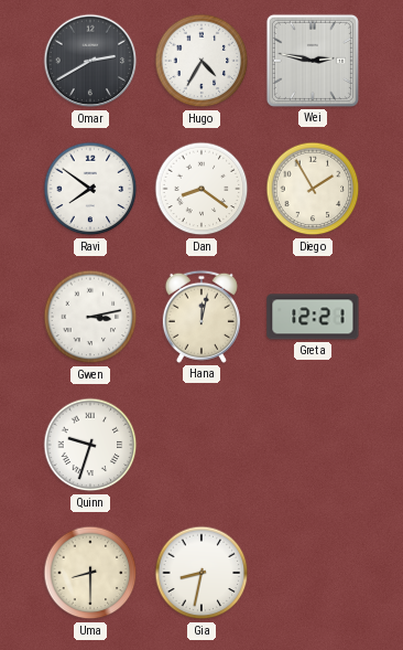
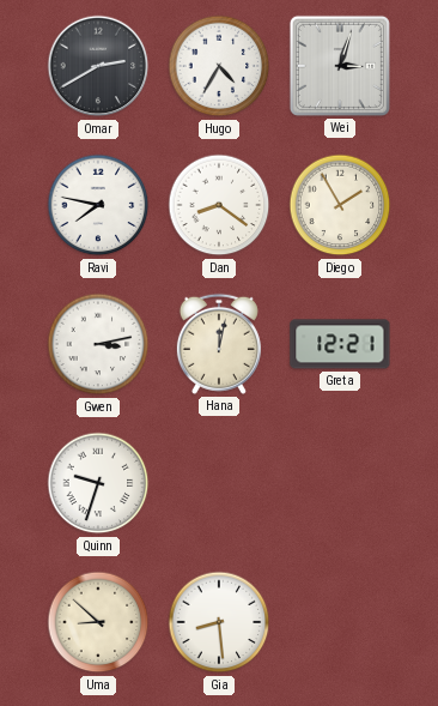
Wei: 2:47 -> 3:03
Ravi: 7:51 -> 7:47
Uma: 8:30 -> 8:52
Gia: 8:32 -> 8:29
